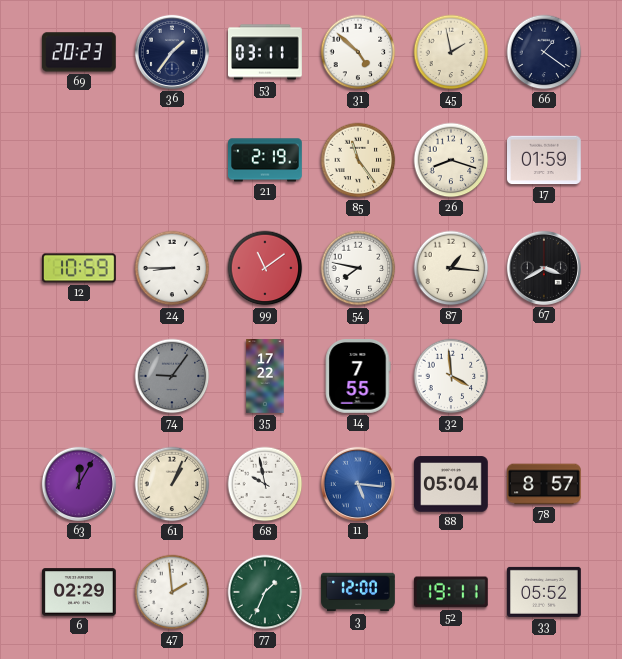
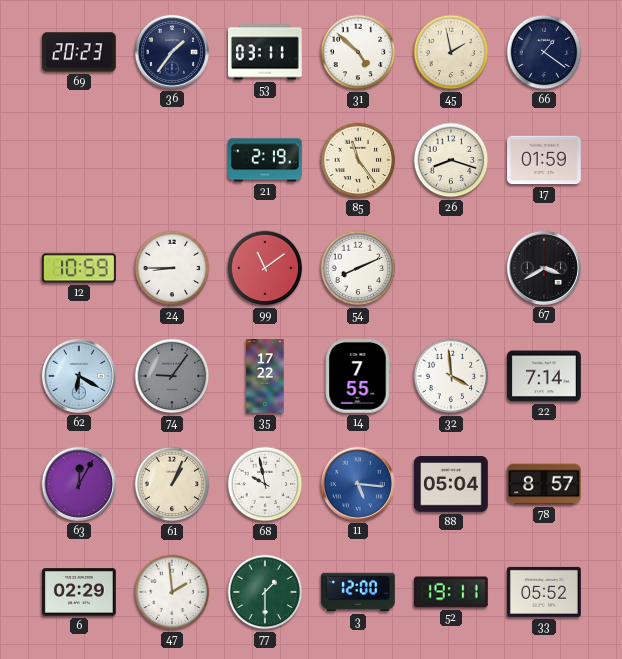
54: 7:47 -> 8:11
87: 1:16 -> none
62: none -> 6:20
22: none -> 7:14
77: 1:34 -> 1:30
